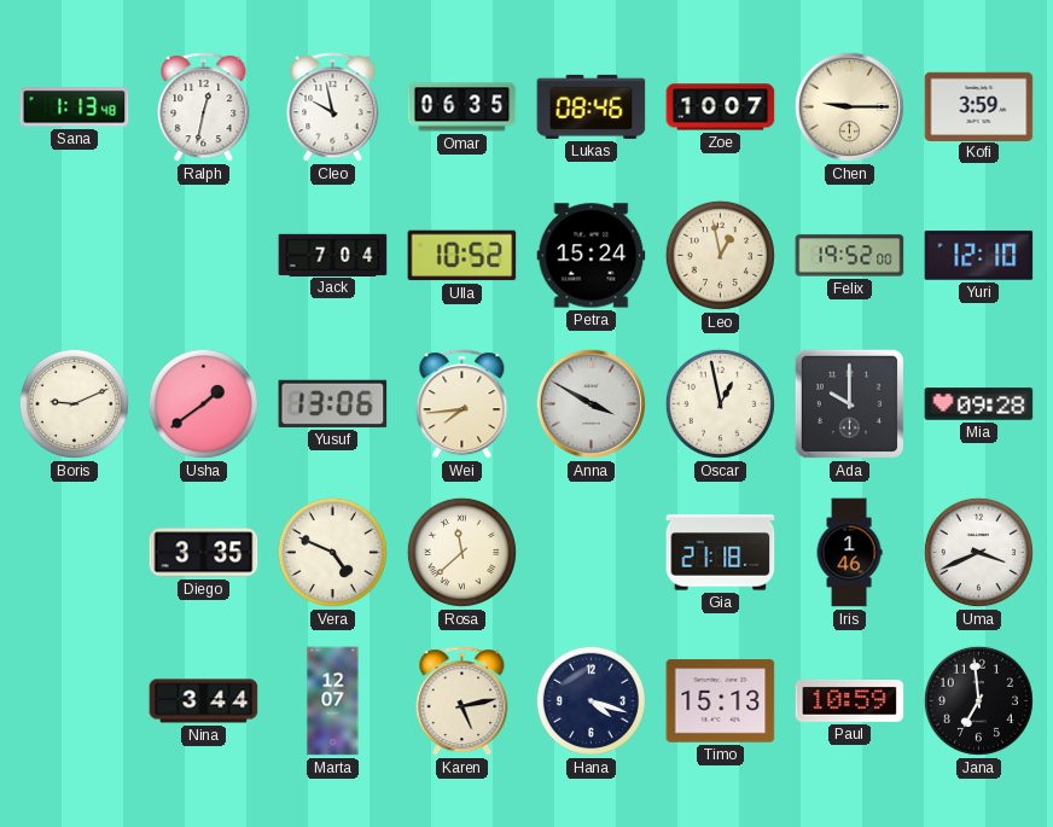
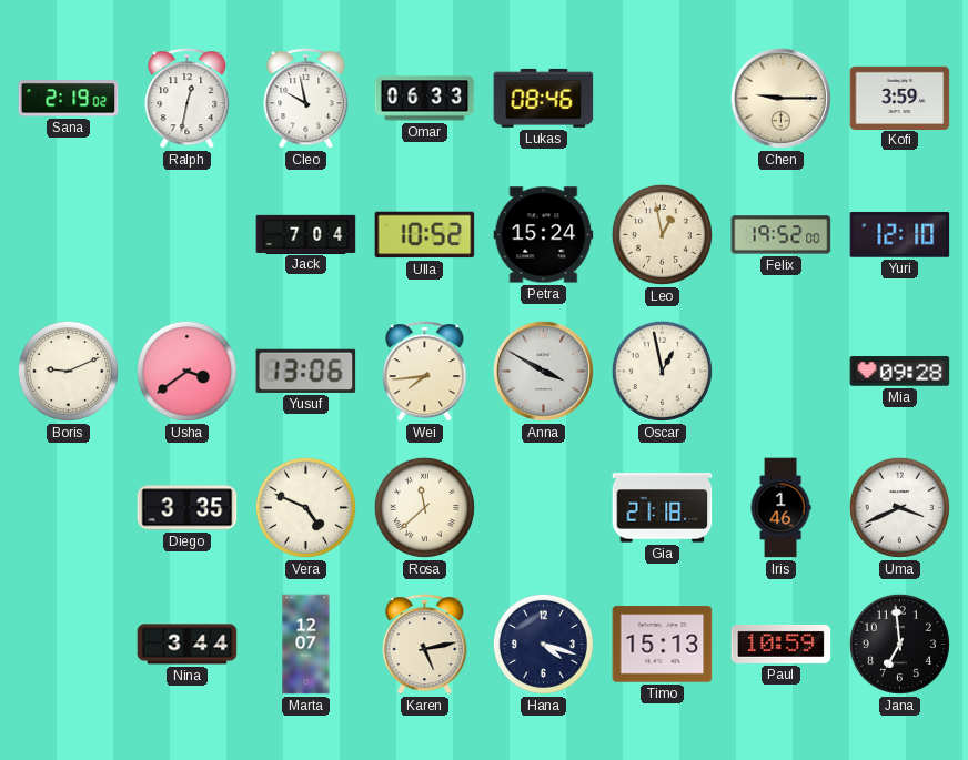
Sana: 1:13 -> 2:19
Omar: 06:35 -> 06:33
Zoe: 10:07 -> none
Usha: 1:39 -> 3:39
Ada: 10:00 -> none
